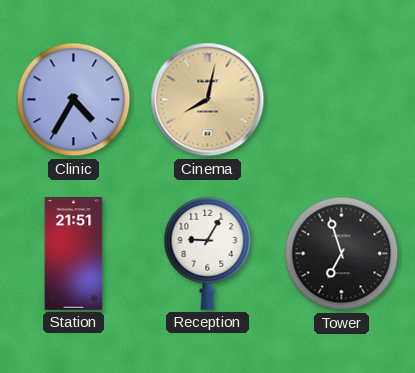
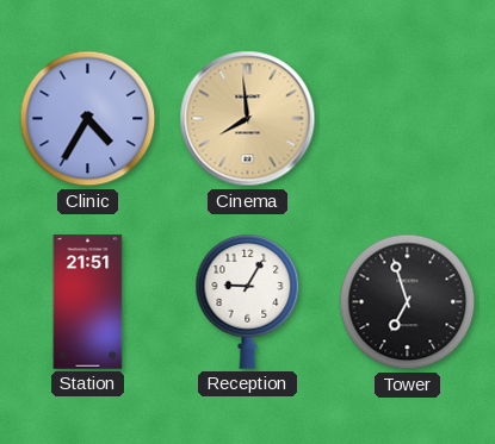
Cinema: 8:02 -> 7:59
